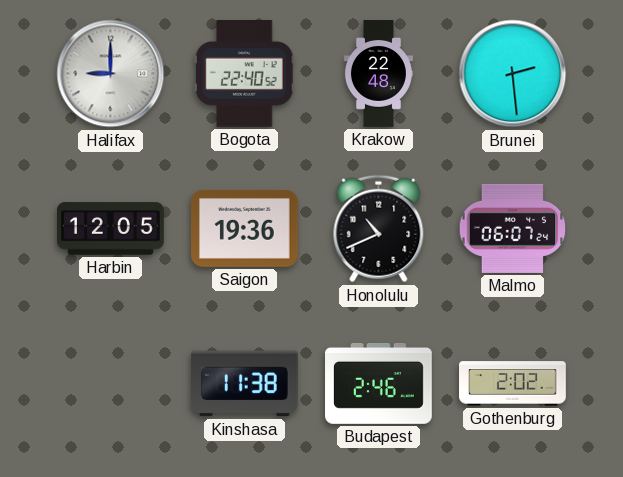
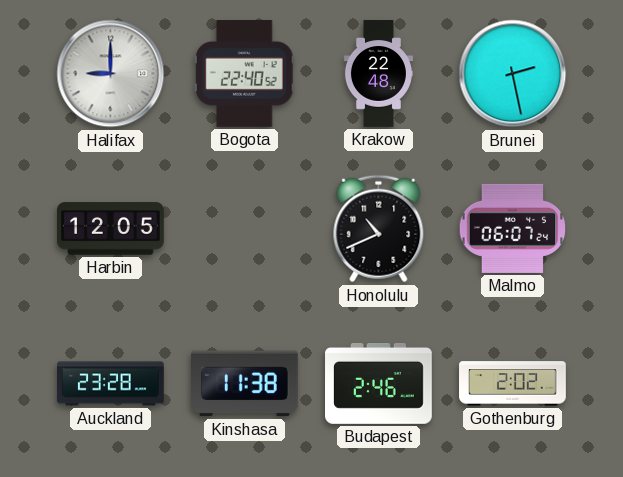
Brunei: 2:29 -> 2:28
Saigon: 19:36 -> none
Auckland: none -> 23:28
